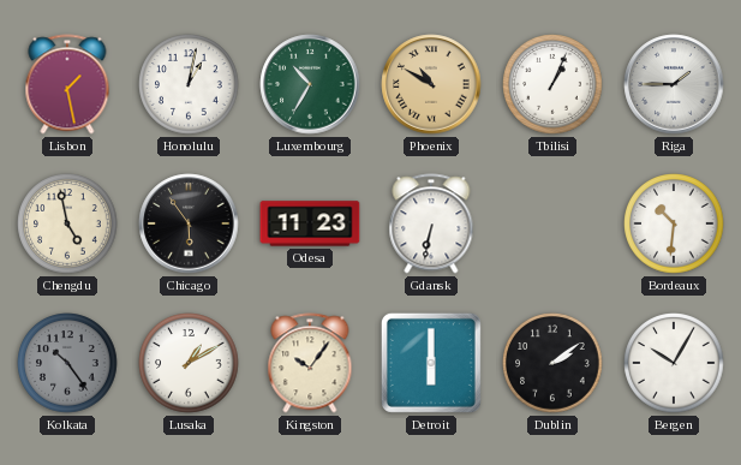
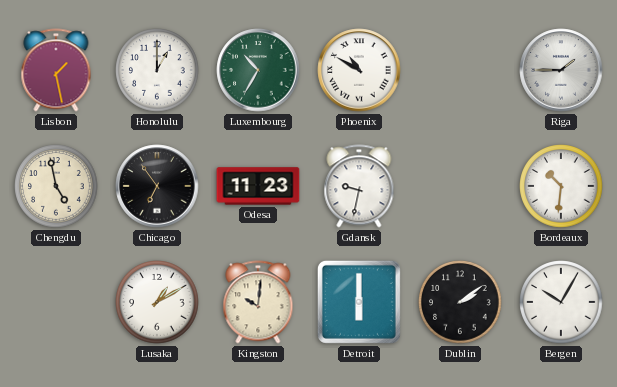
Honolulu: 1:02 -> 1:00
Phoenix dial: champagne -> white
Tbilisi: 1:04 -> none
Chicago: 5:54 -> 6:54
Gdansk: 6:32 -> 9:32
Kolkata: 10:24 -> none
Kingston: 10:06 -> 10:01
